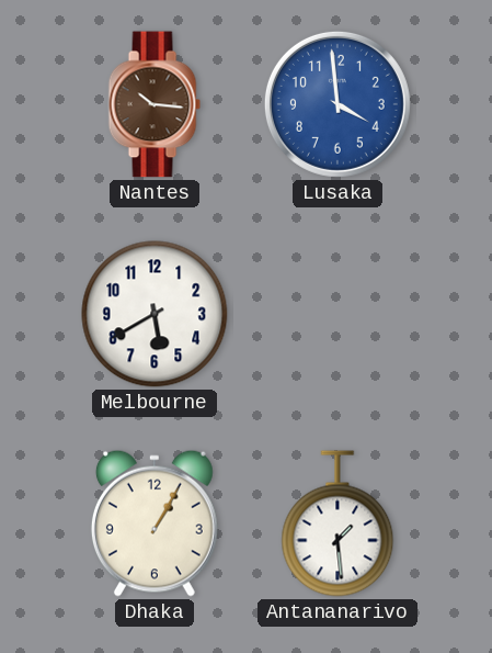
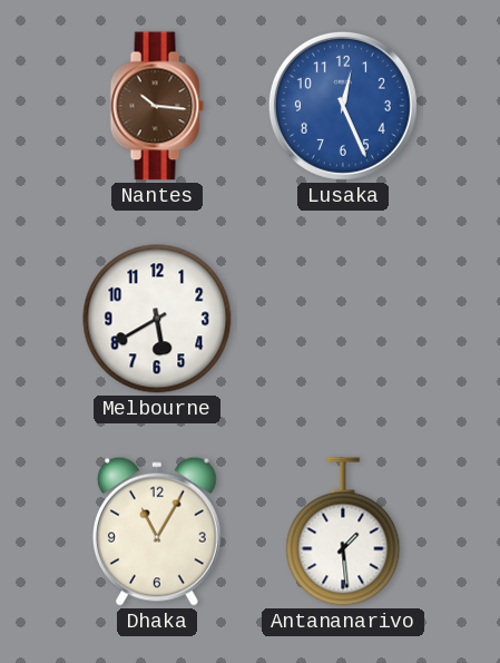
Lusaka: 3:59 -> 12:26
Dhaka: 1:05 -> 11:05
